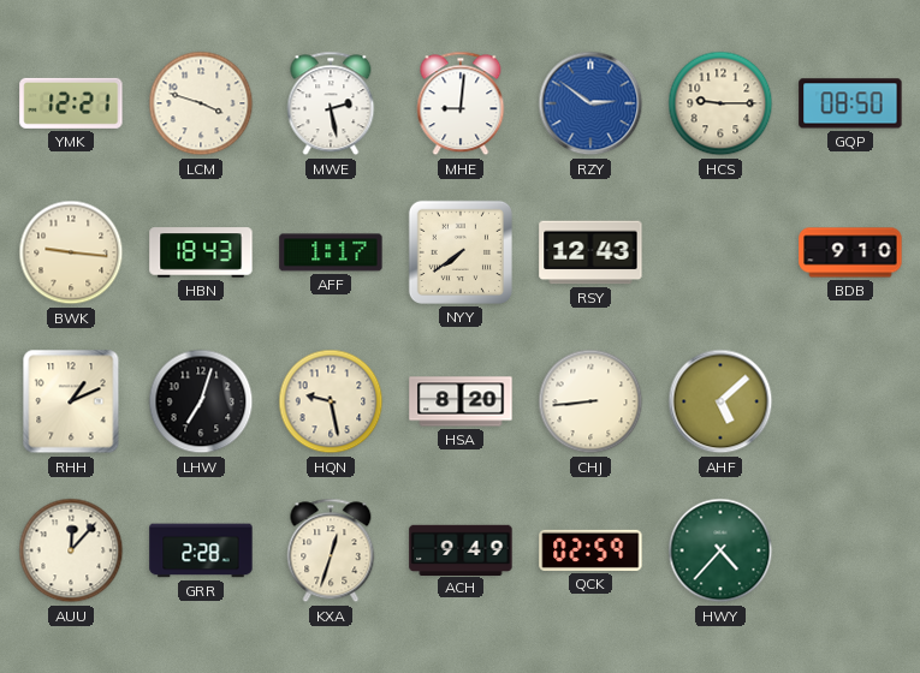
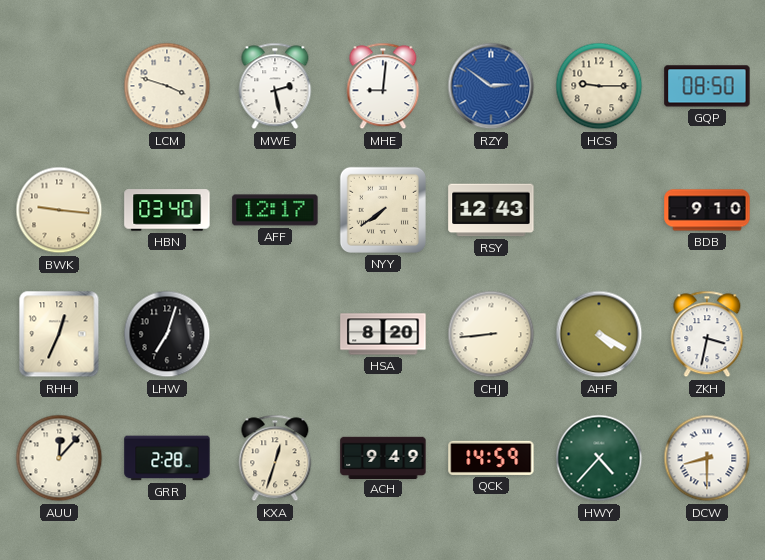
YMK: 12:21 -> none
HBN: 18:43 -> 03:40
AFF: 1:17 -> 12:17
RHH: 1:11 -> 12:34
HQN: 9:28 -> none
AHF: 5:08 -> 4:20
ZKH: none -> 3:32
QCK: 02:59 -> 14:59
DCW: none -> 8:30
